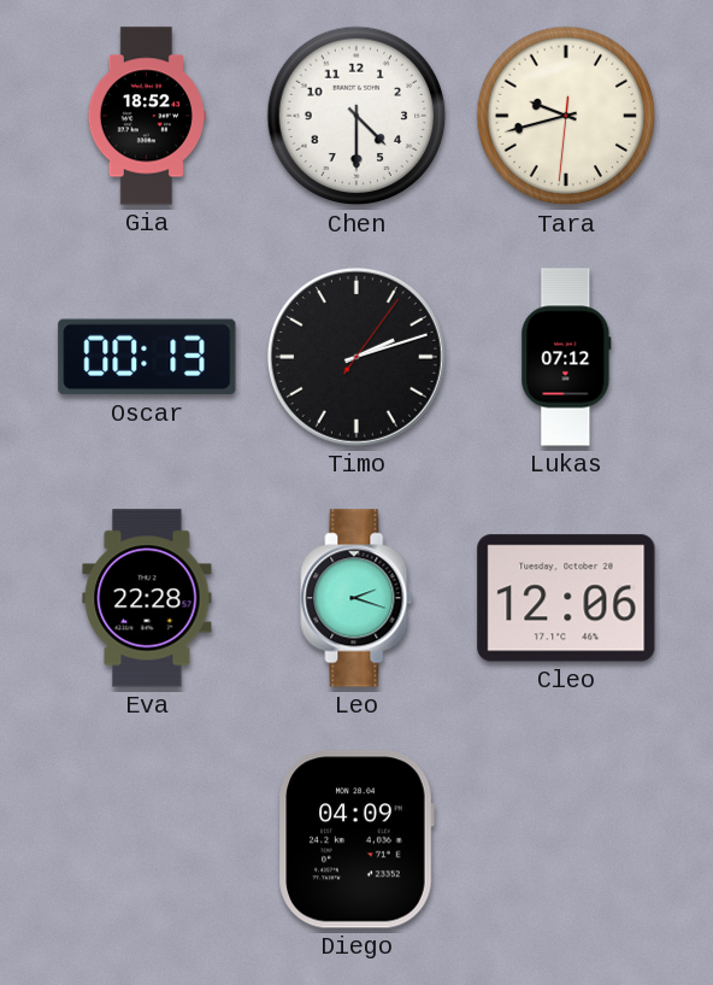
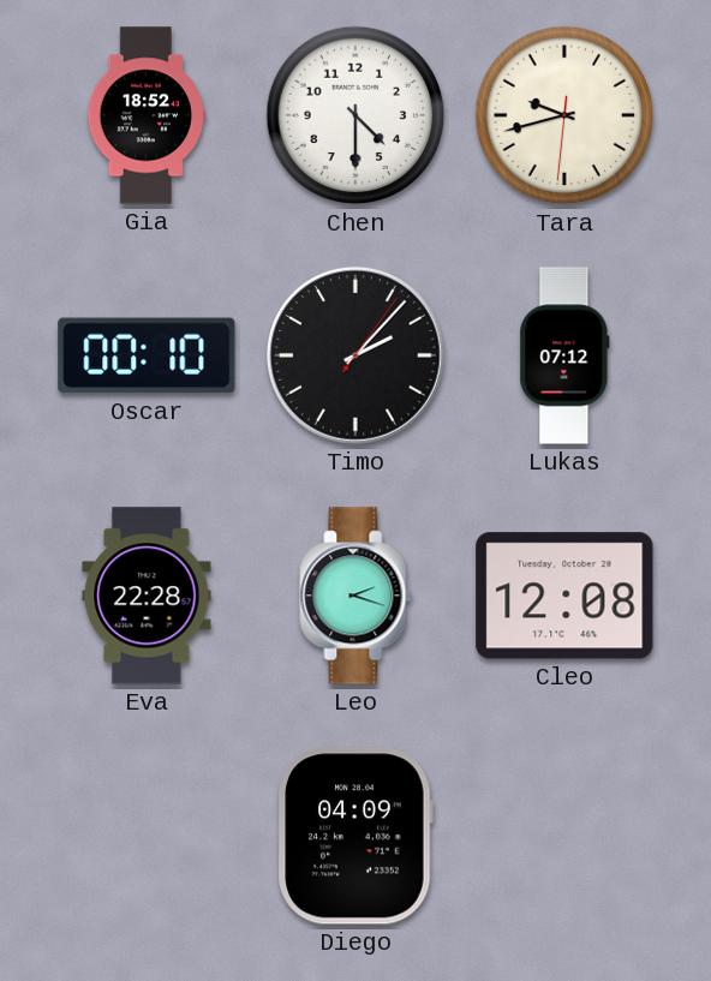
Oscar: 00:13 -> 00:10
Timo: 2:12 -> 2:07
Cleo: 12:06 -> 12:08
